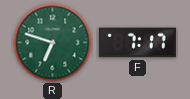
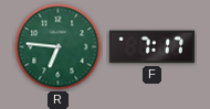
R: 6:48 -> 6:46
